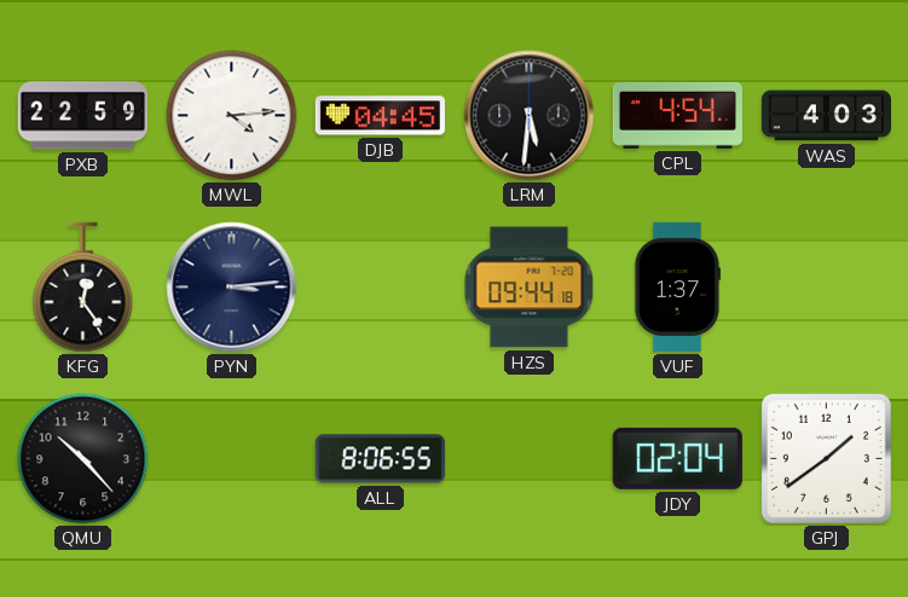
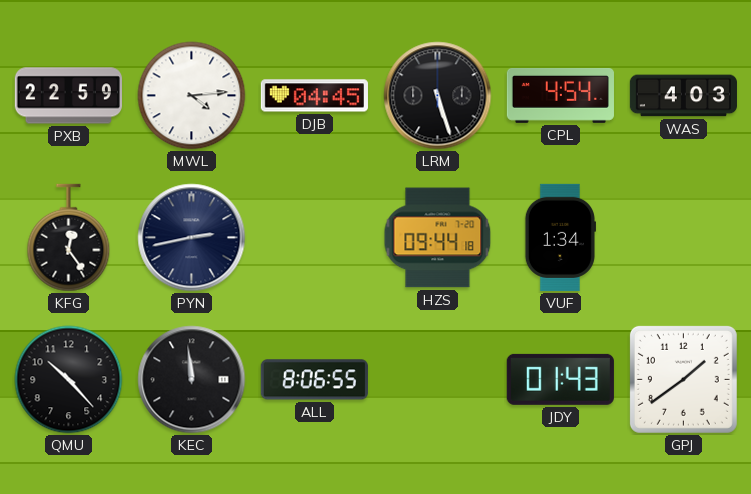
LRM: 5:31 -> 5:27
PYN: 3:14 -> 2:43
VUF: 1:37 -> 1:34
KEC: none -> 11:59
JDY: 02:04 -> 01:43
